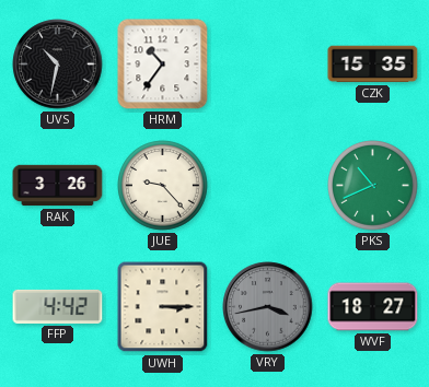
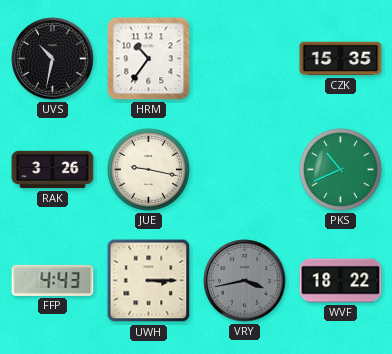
JUE: 9:23 -> 9:17
FFP: 4:42 -> 4:43
WVF: 18:27 -> 18:22
